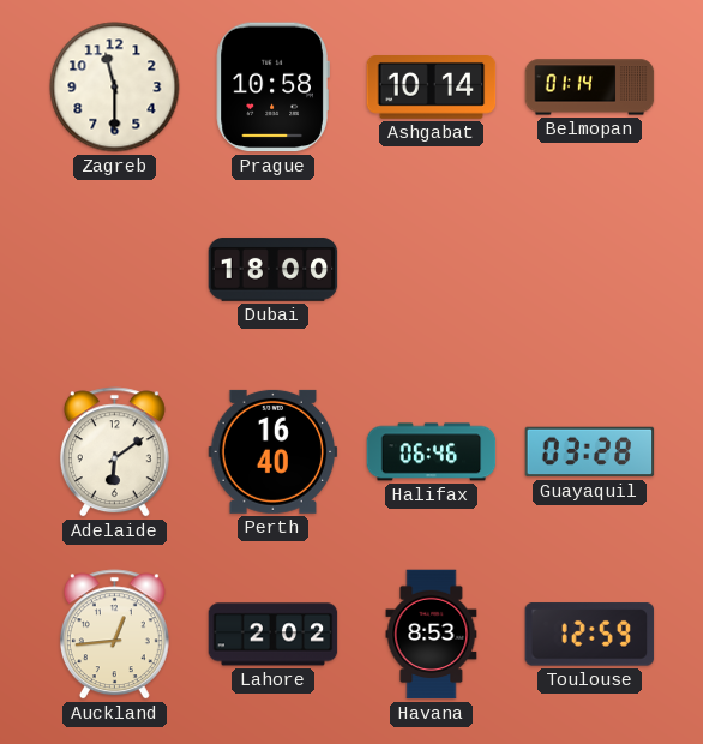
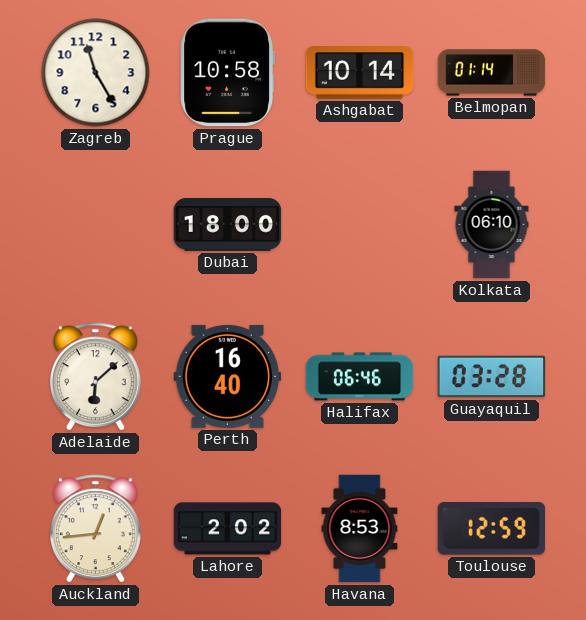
Zagreb: 11:30 -> 11:25
Kolkata: none -> 06:10
Adelaide: 6:09 -> 6:08
